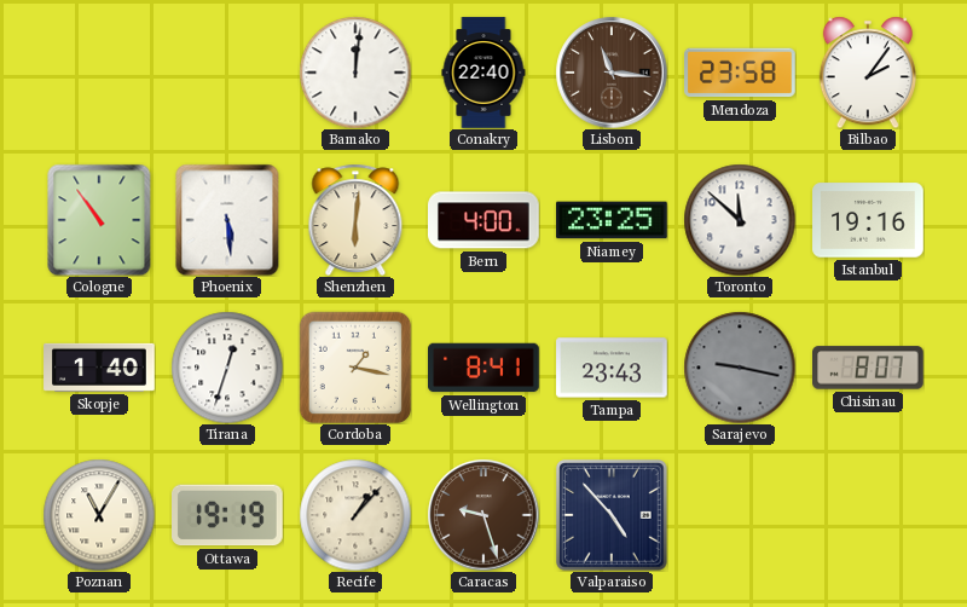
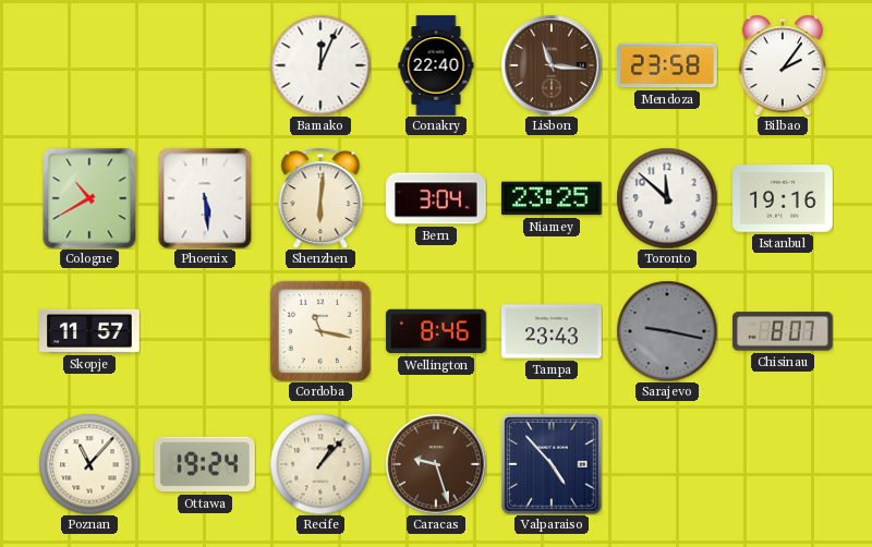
Bamako: 12:01 -> 12:04
Cologne: 10:54 -> 10:40
Bern: 4:00 -> 3:04
Skopje: 1:40 -> 11:57
Tirana: 12:33 -> none
Cordoba: 1:17 -> 11:17
Wellington: 8:41 -> 8:46
Poznan: 11:05 -> 11:07
Ottawa: 19:19 -> 19:24
